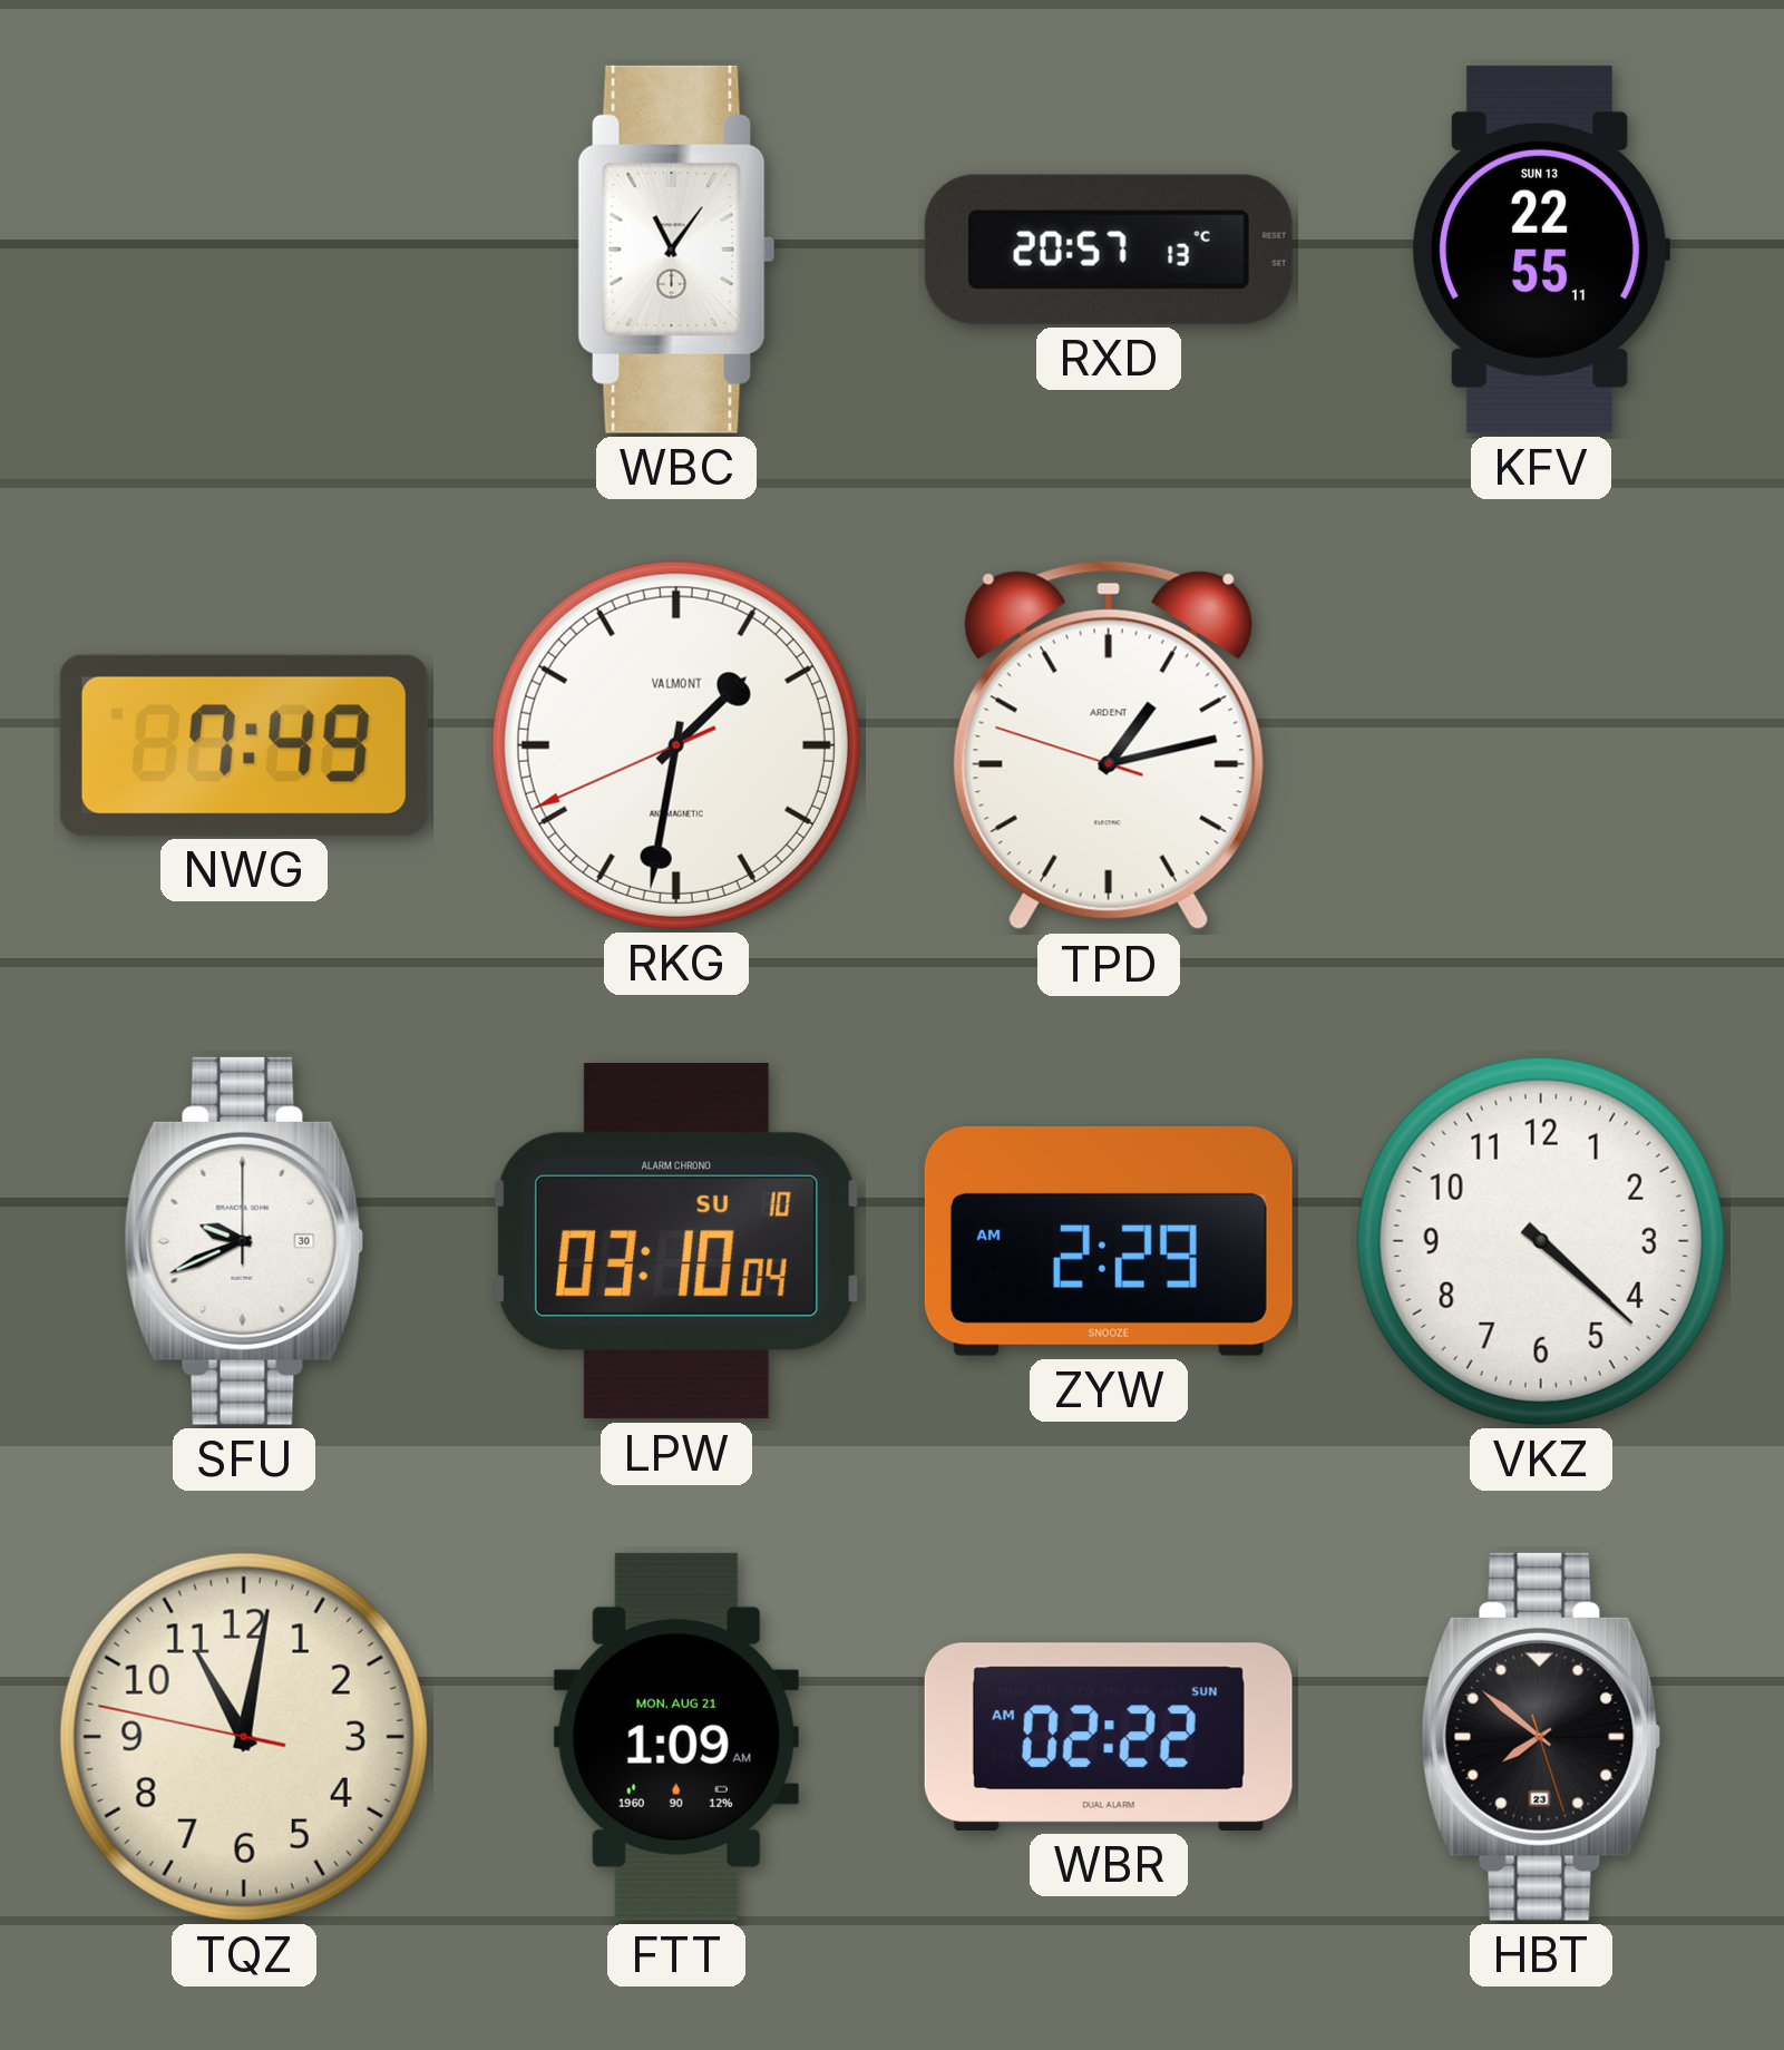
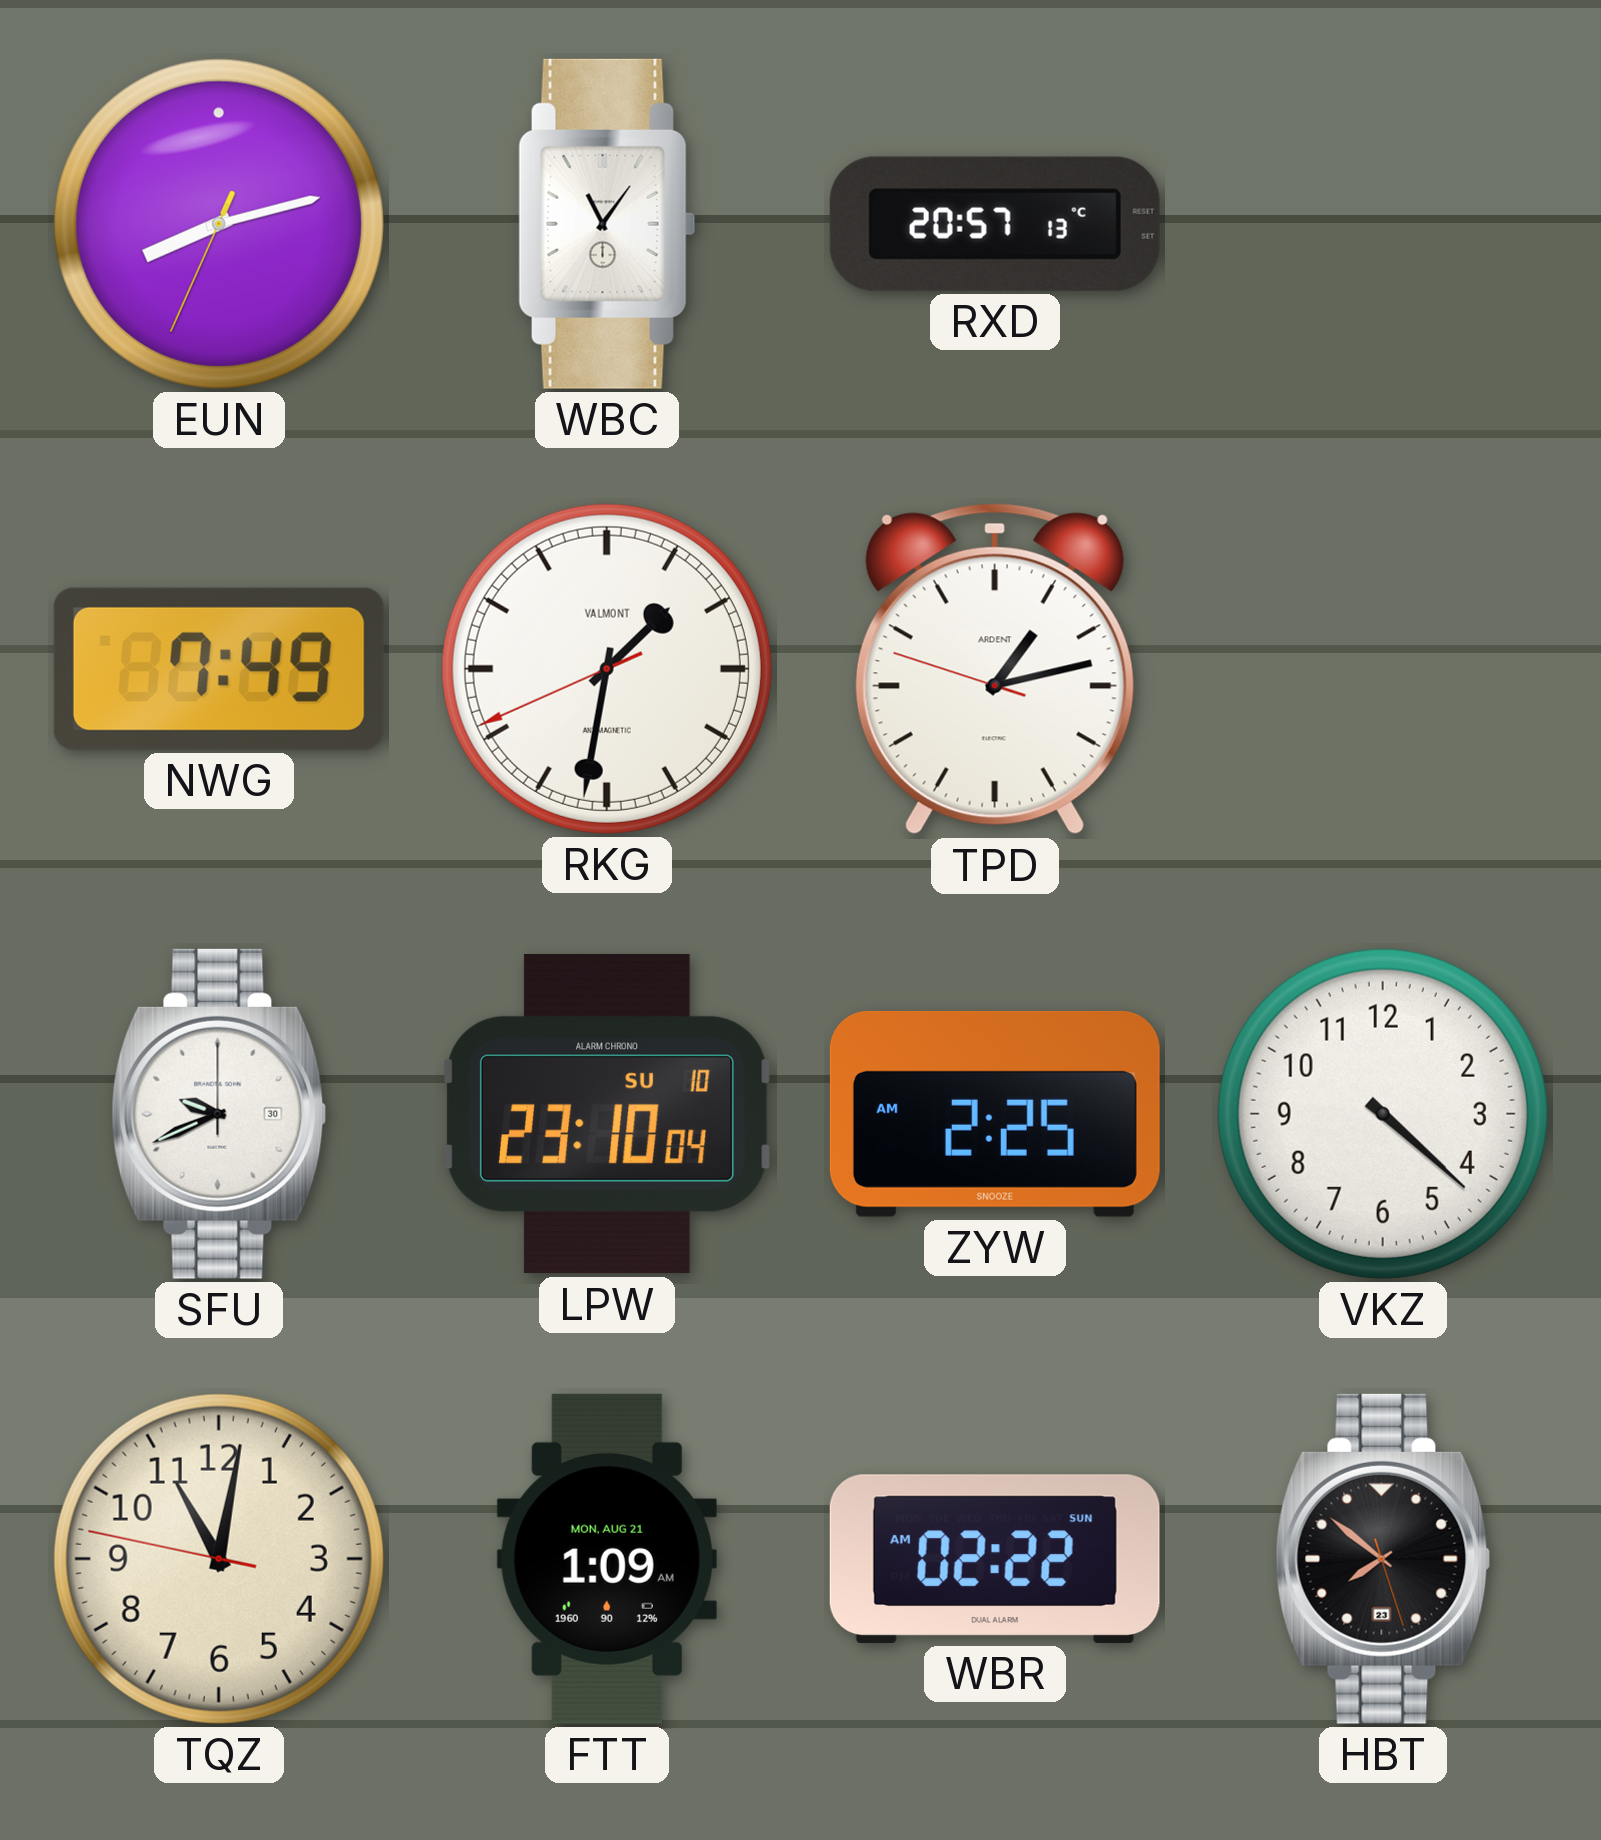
EUN: none -> 8:12
KFV: 22:55 -> none
LPW: 03:10 -> 23:10
ZYW: 2:29 -> 2:25
